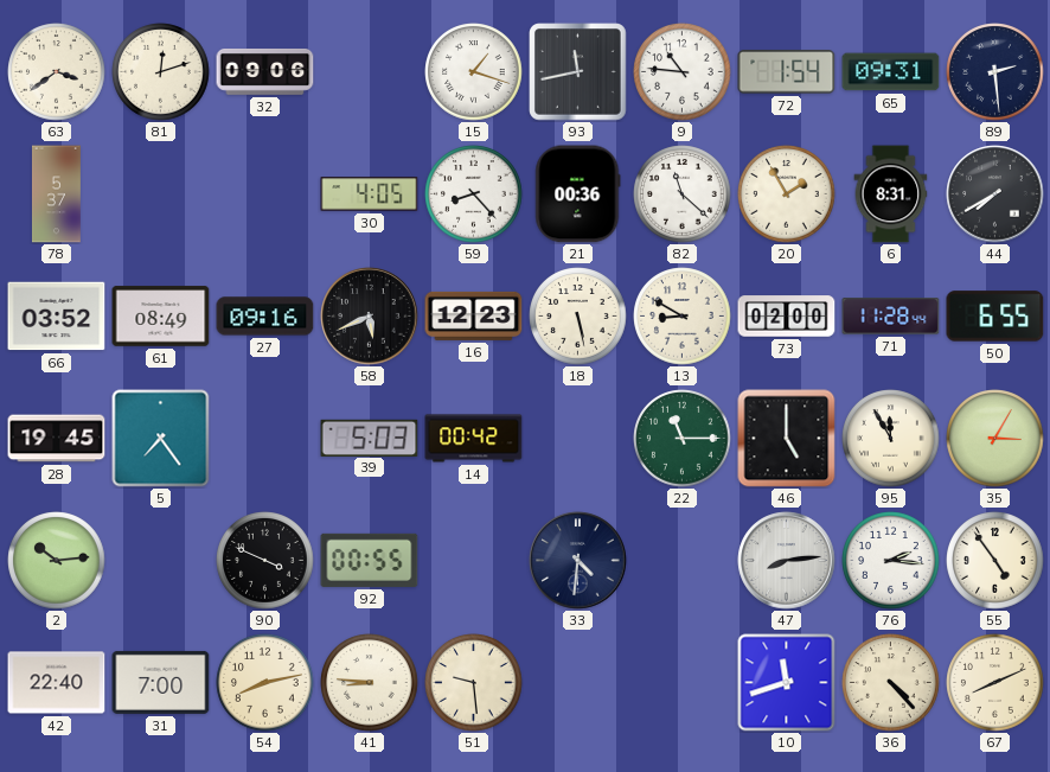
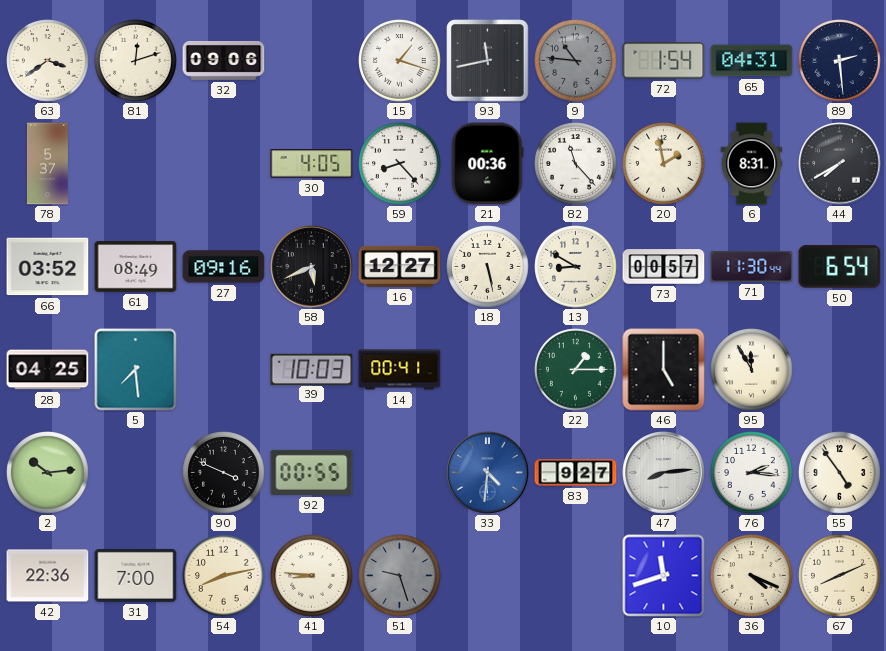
9 dial: white -> grey
65: 09:31 -> 04:31
82: 11:22 -> 11:23
20: 1:55 -> 1:58
16: 12:23 -> 12:27
73: 02:00 -> 00:57
71: 11:28 -> 11:30
50: 6:55 -> 6:54
28: 19:45 -> 04:25
5: 7:24 -> 7:29
39: 5:03 -> 10:03
14: 00:42 -> 00:41
22: 11:15 -> 1:15
35: 3:05 -> none
33 dial: navy -> blue
83: none -> 9:27
42: 22:40 -> 22:36
51: 9:29 -> 9:27
51 dial: cream -> grey
36: 4:23 -> 4:19
